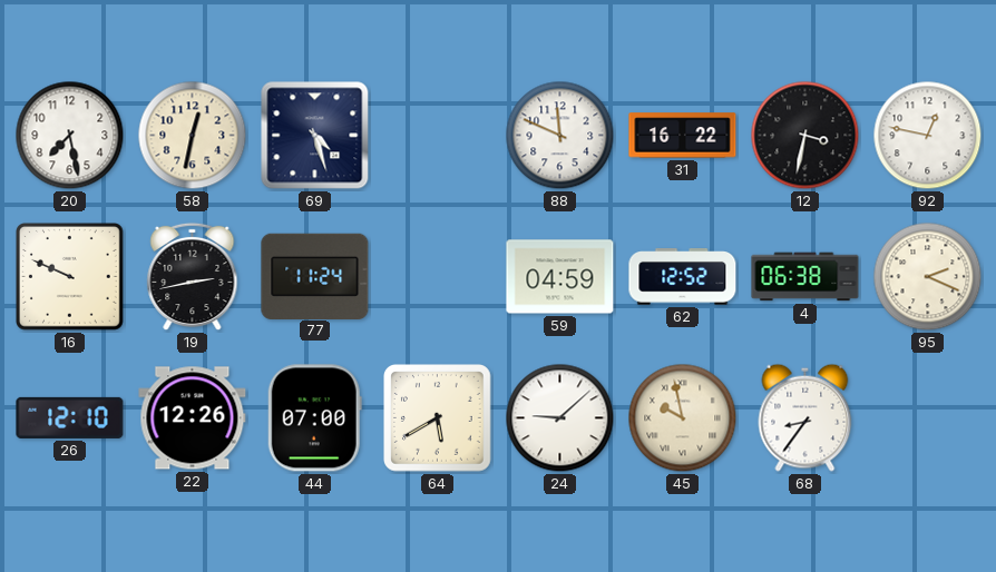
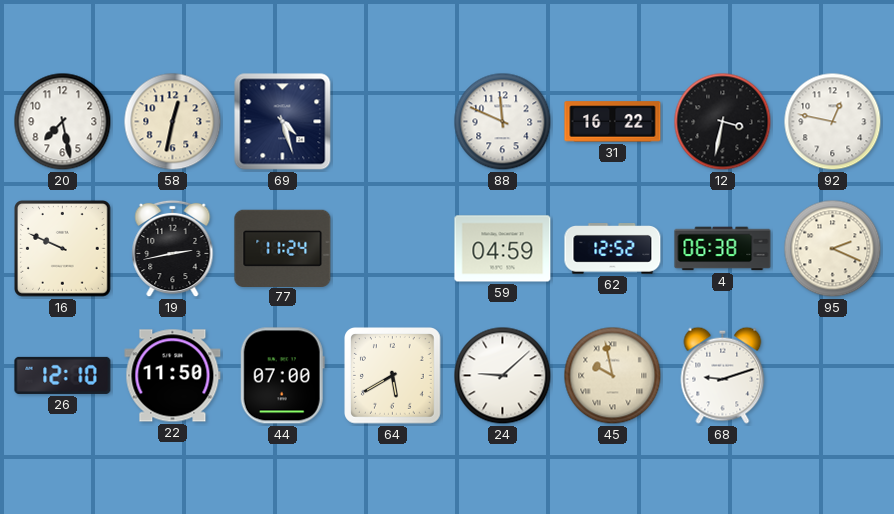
22: 12:26 -> 11:50
68: 8:36 -> 9:12
